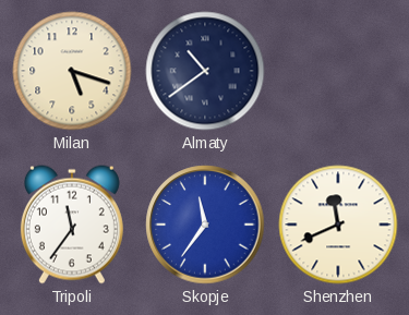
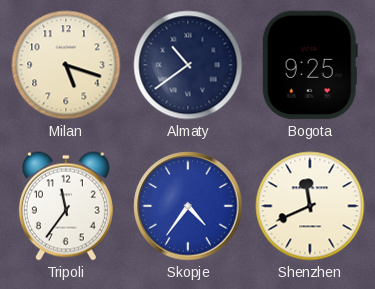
Bogota: none -> 9:25
Skopje: 11:36 -> 4:36
